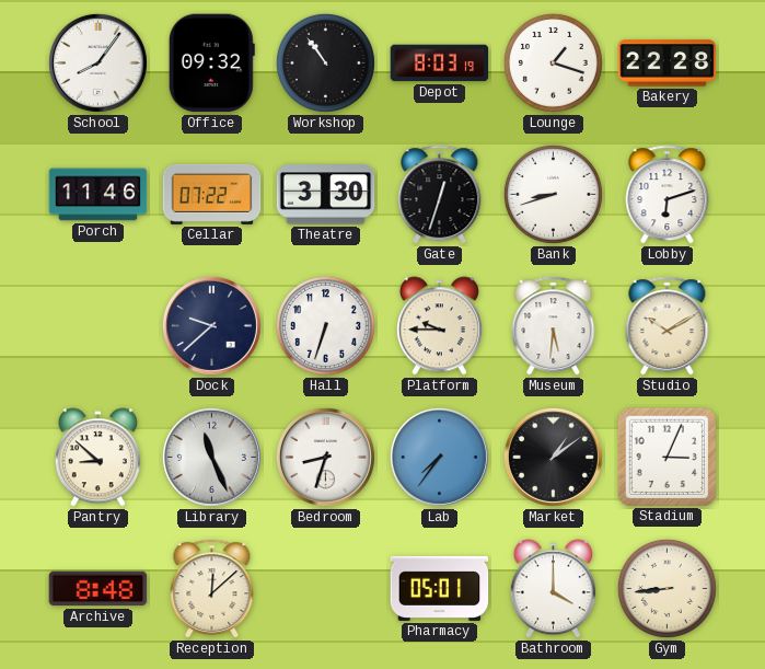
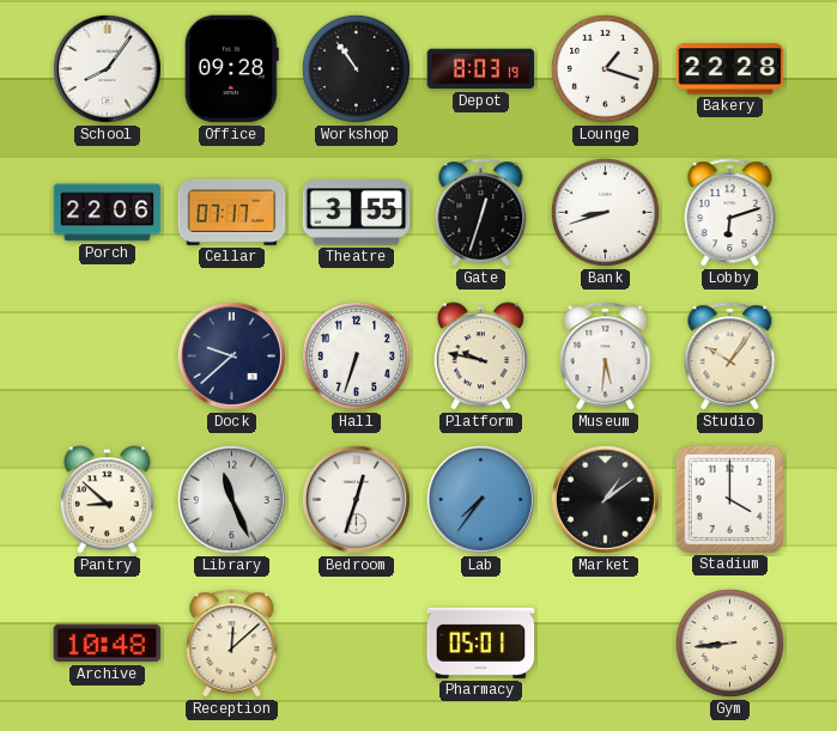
Office: 09:32 -> 09:28
Porch: 11:46 -> 22:06
Cellar: 07:22 -> 07:17
Theatre: 3:30 -> 3:55
Platform: 9:45 -> 9:47
Studio: 10:10 -> 10:06
Bedroom: 8:33 -> 12:33
Stadium: 3:04 -> 4:00
Archive: 8:48 -> 10:48
Bathroom: 4:00 -> none
